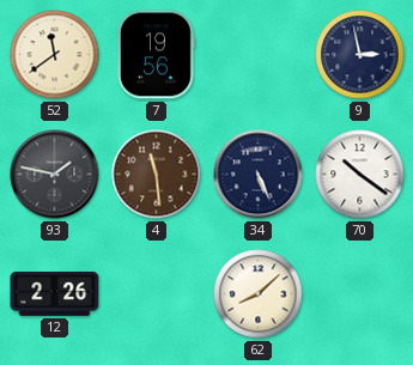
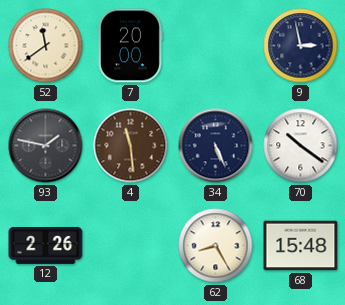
7: 19:56 -> 20:00
62: 8:08 -> 8:25
68: none -> 15:48
